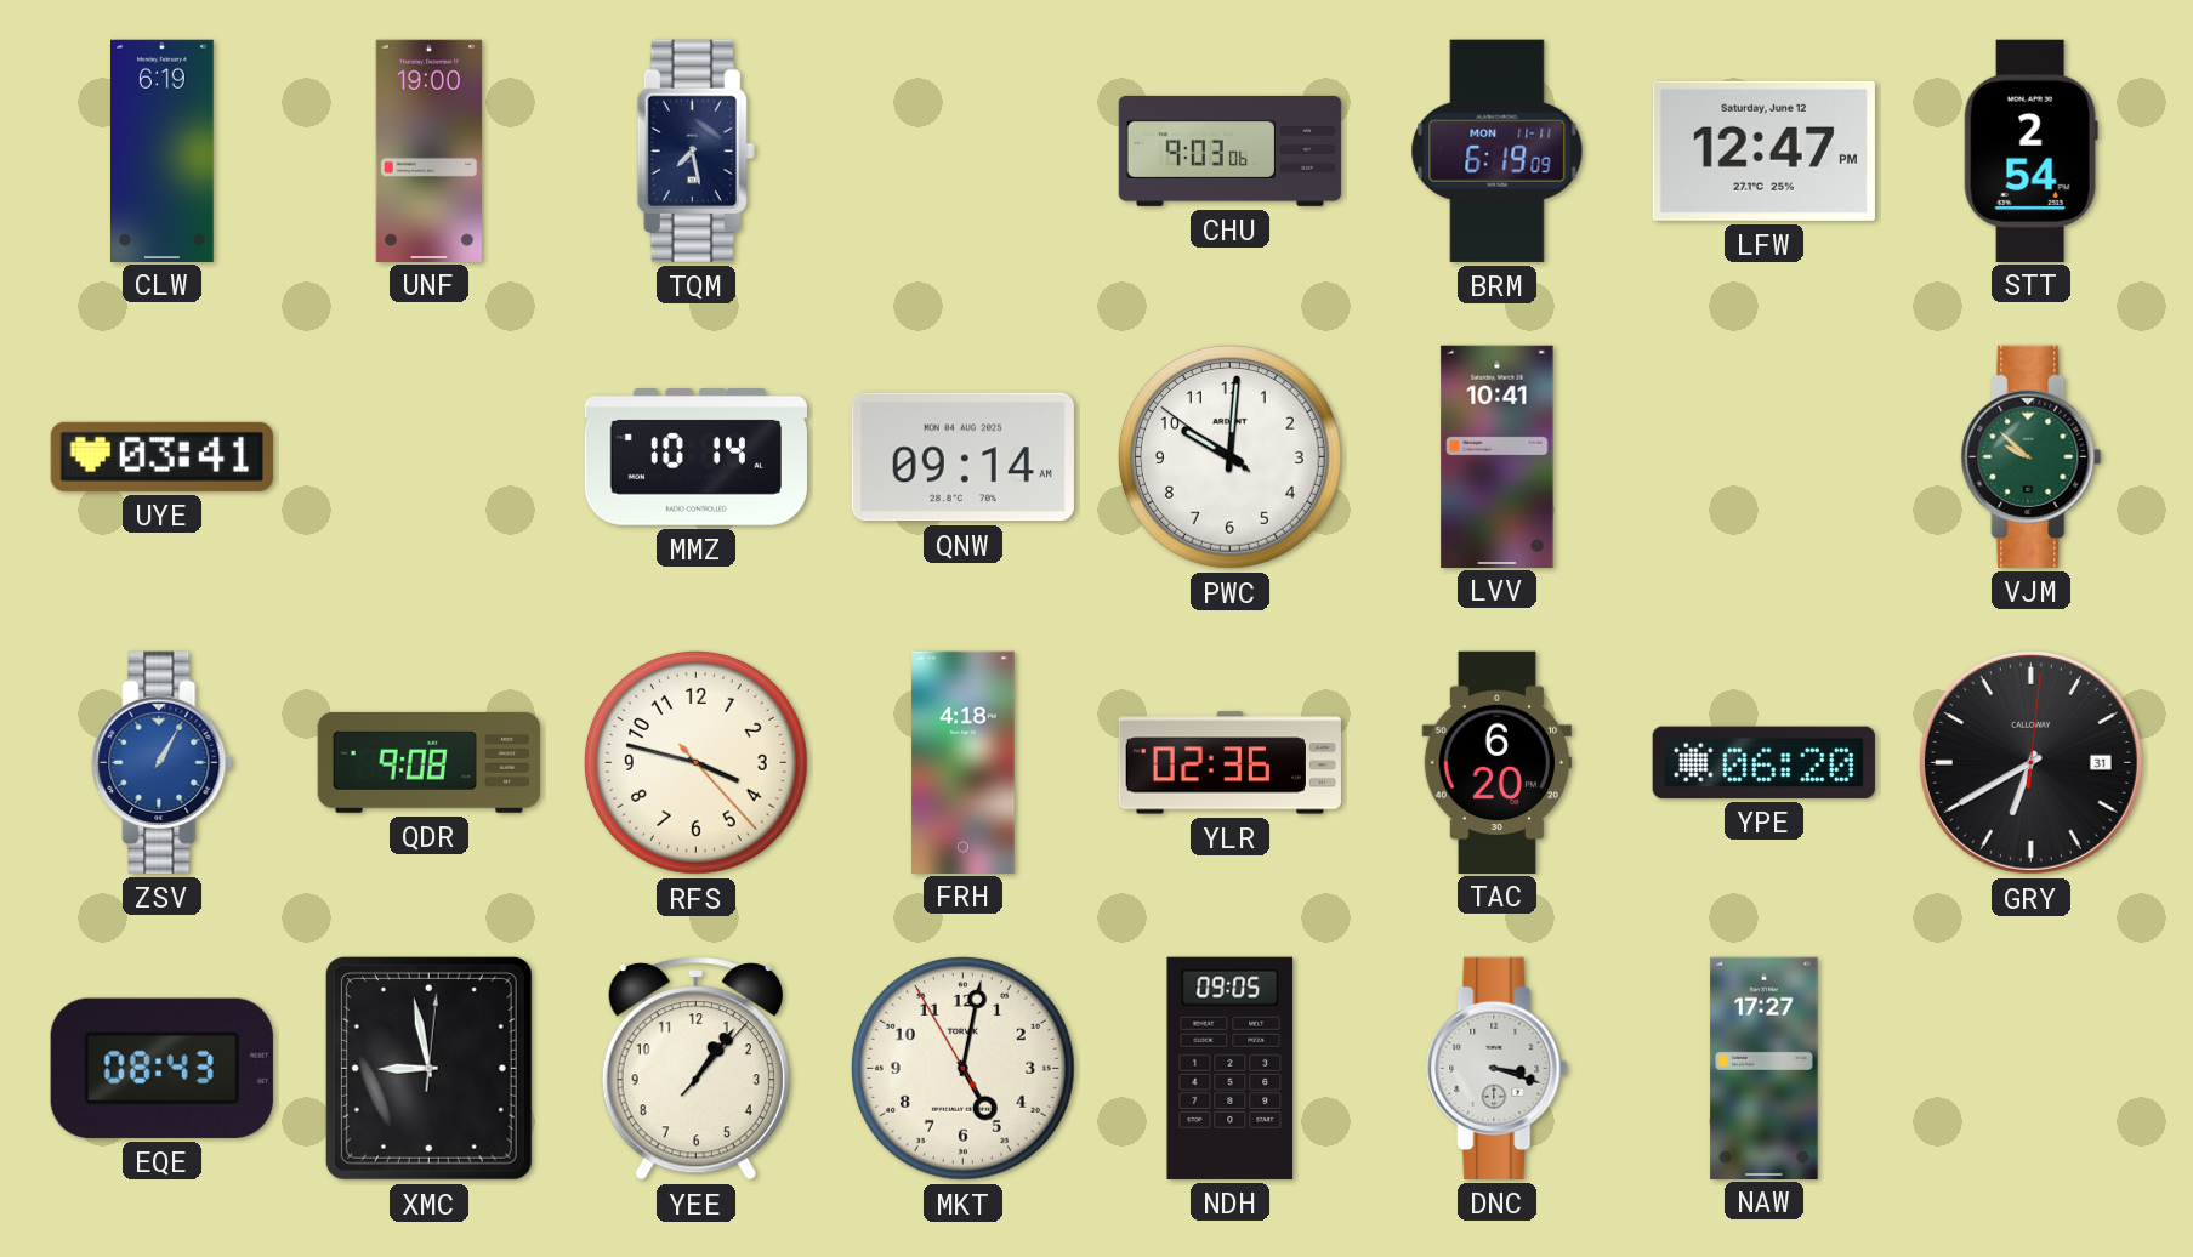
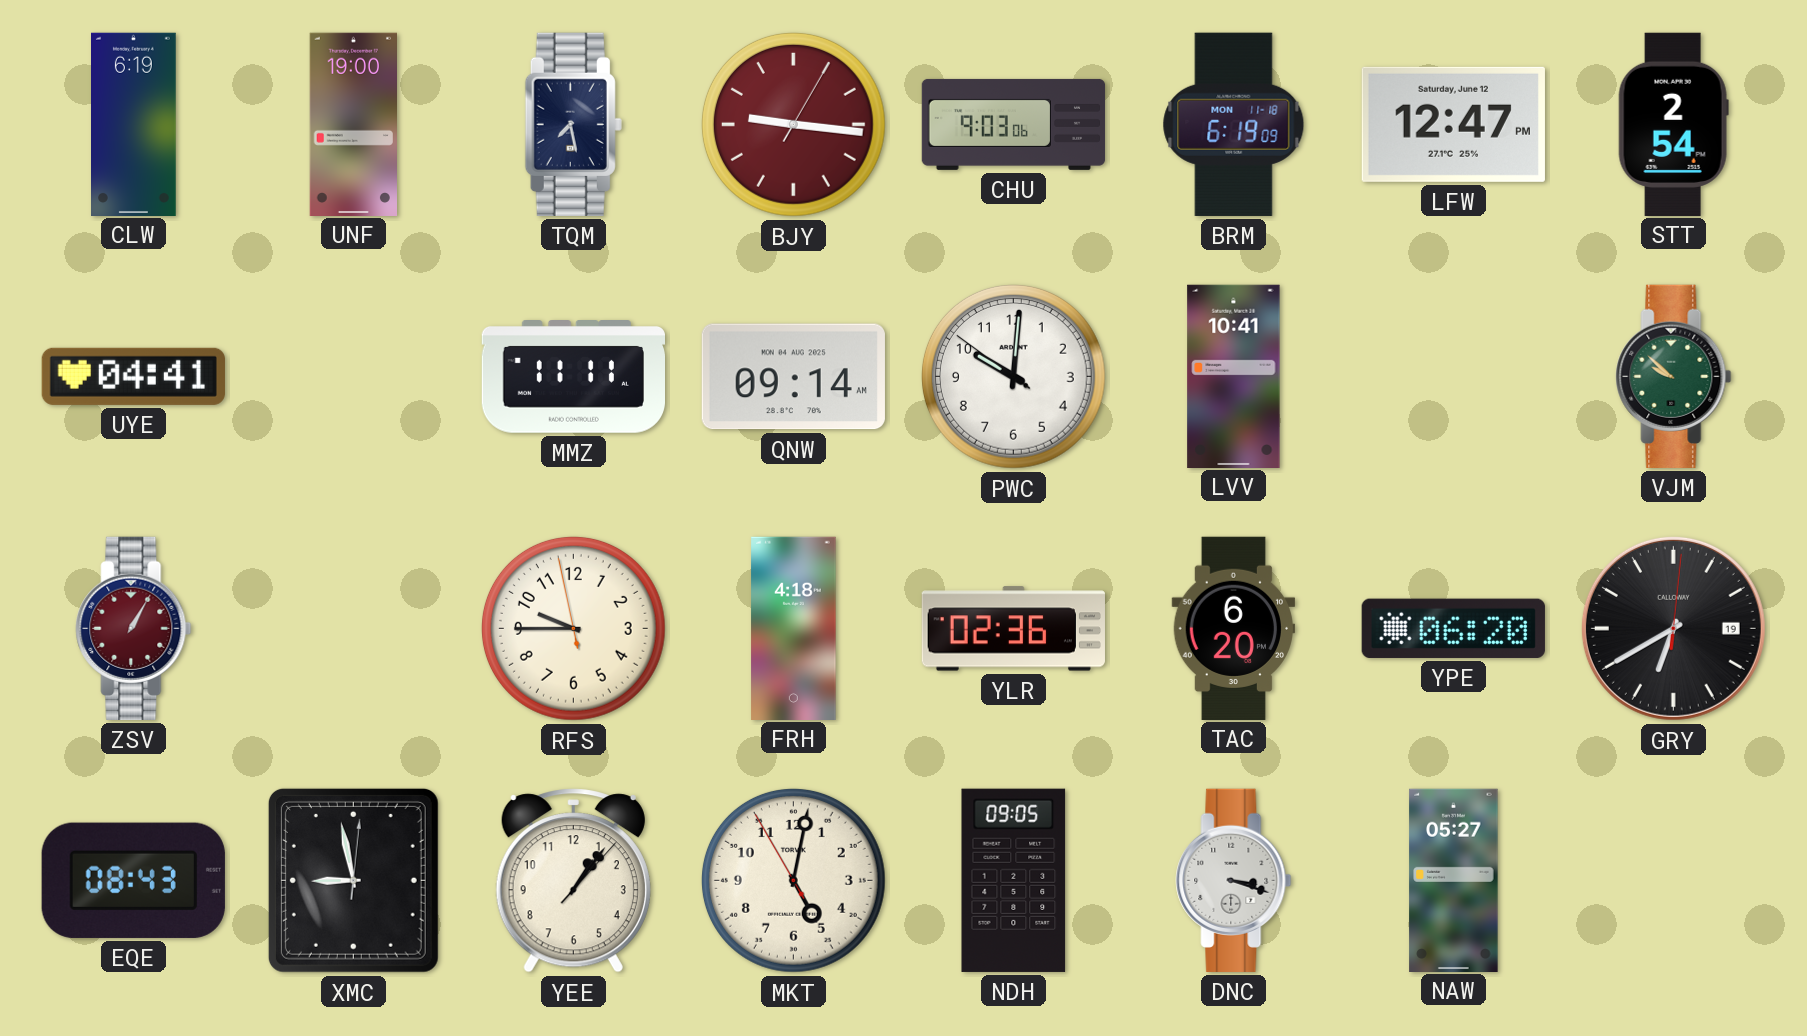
BJY: none -> 9:16
BRM date: MON 11-11 -> MON 11-18
UYE: 03:41 -> 04:41
MMZ: 10:14 -> 11:11
ZSV dial: blue -> burgundy
QDR: 9:08 -> none
RFS: 3:47 -> 9:44
GRY date: 31 -> 19
NAW: 17:27 -> 05:27
